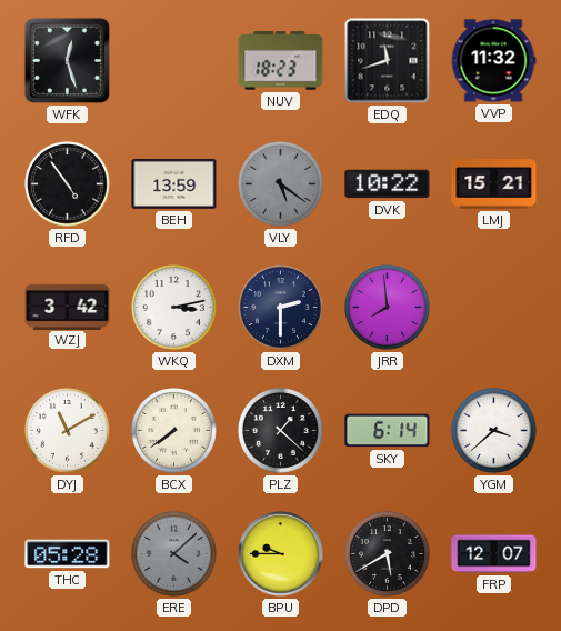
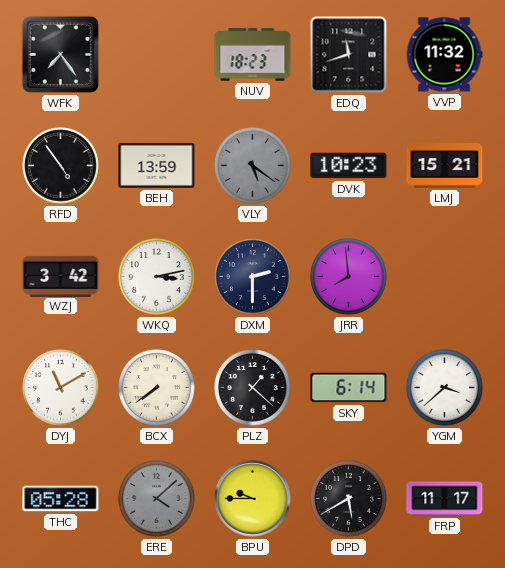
WFK: 12:27 -> 7:24
DVK: 10:22 -> 10:23
FRP: 12:07 -> 11:17
